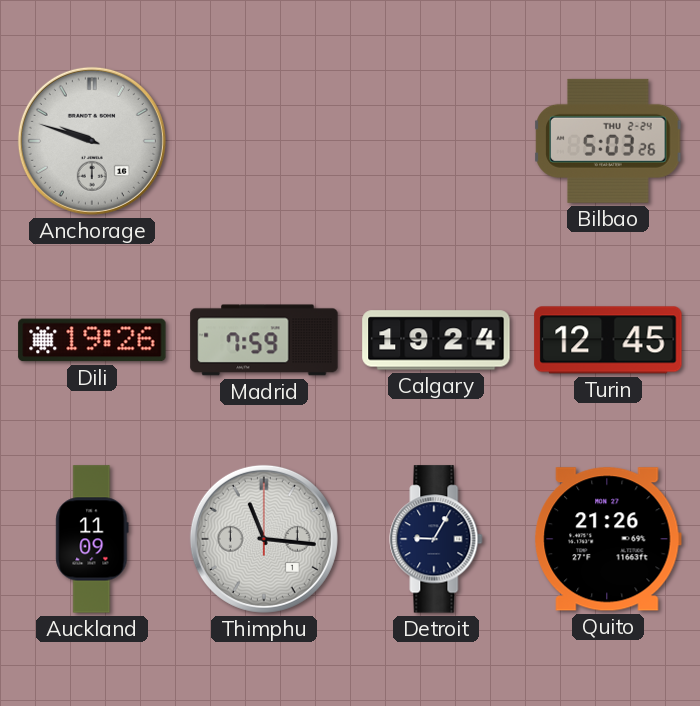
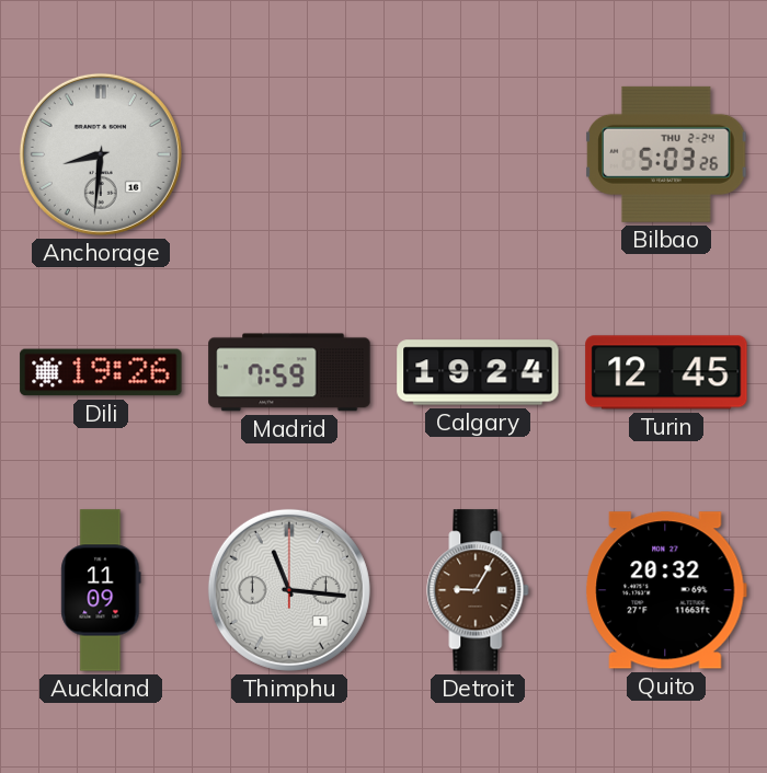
Anchorage: 9:48 -> 8:31
Detroit dial: navy -> brown
Quito: 21:26 -> 20:32
